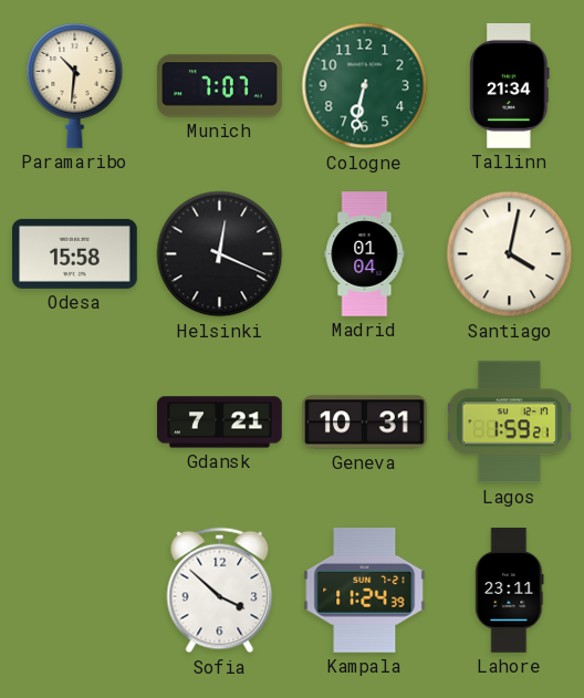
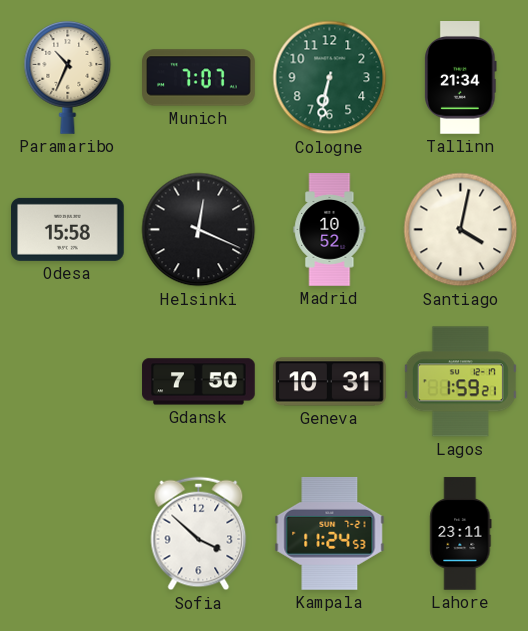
Paramaribo: 10:31 -> 10:34
Madrid: 01:04 -> 10:52
Gdansk: 7:21 -> 7:50
Kampala: 11:24:39 -> 11:24:53
